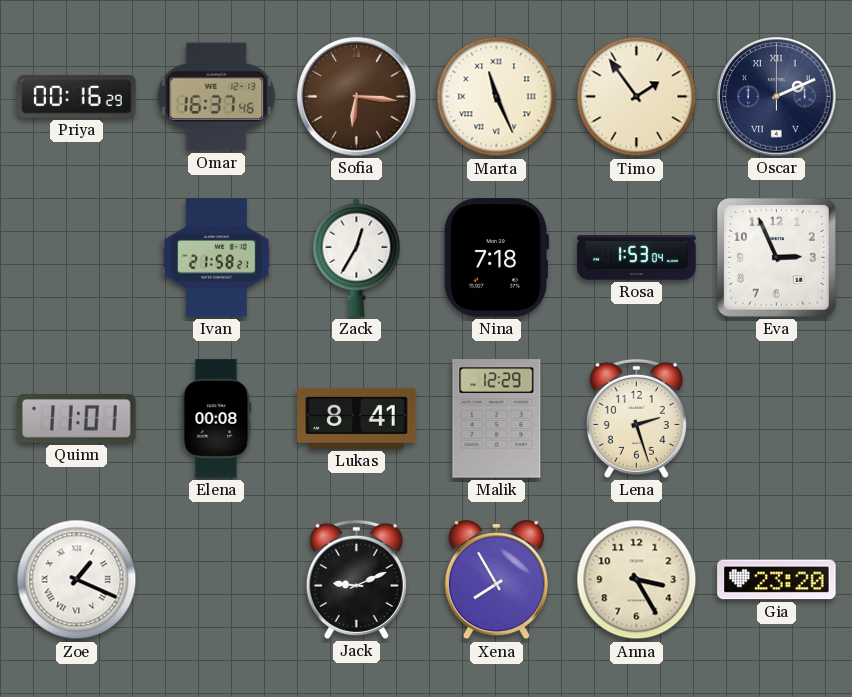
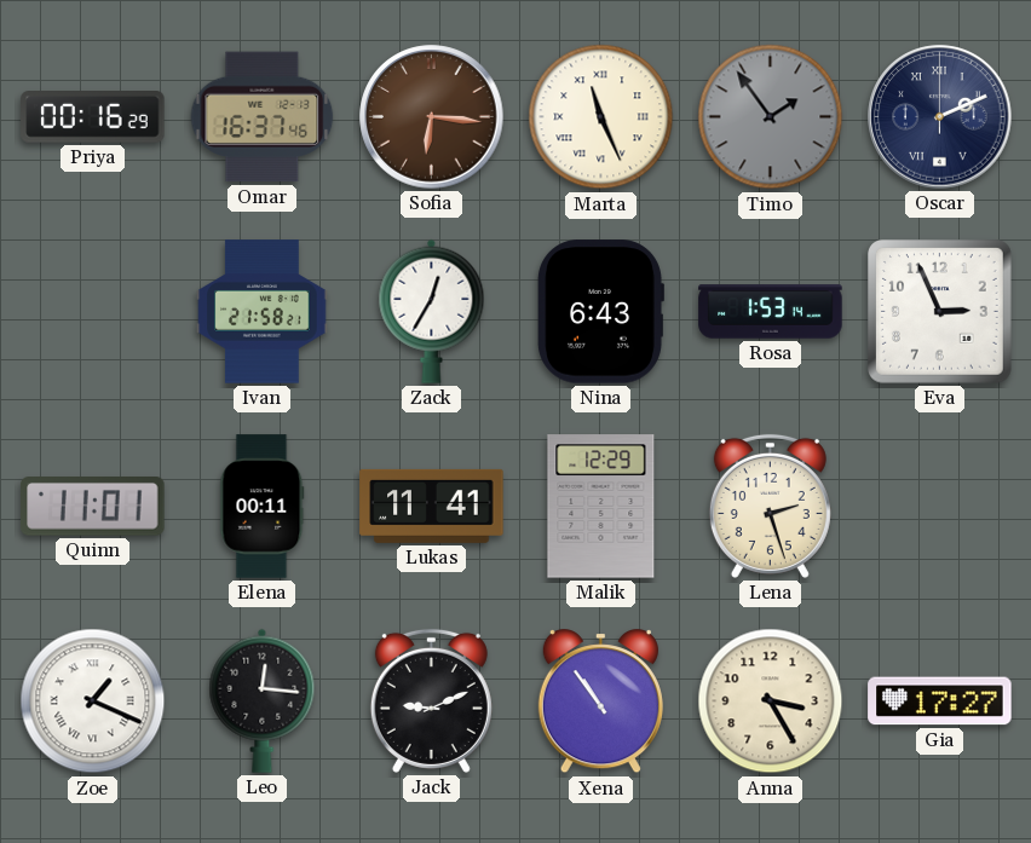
Timo dial: cream -> grey
Nina: 7:18 -> 6:43
Rosa: 1:53:04 -> 1:53:14
Elena: 00:08 -> 00:11
Lukas: 8:41 -> 11:41
Leo: none -> 12:16
Xena: 7:55 -> 10:54
Gia: 23:20 -> 17:27
